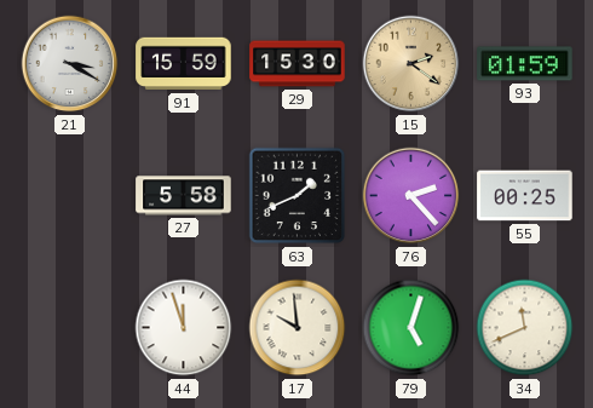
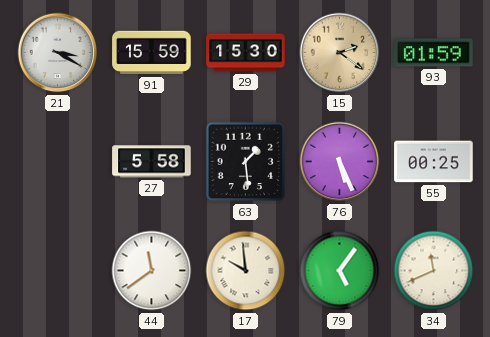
63: 1:41 -> 1:29
76: 2:23 -> 5:26
44: 11:57 -> 11:39
79: 5:03 -> 5:06
